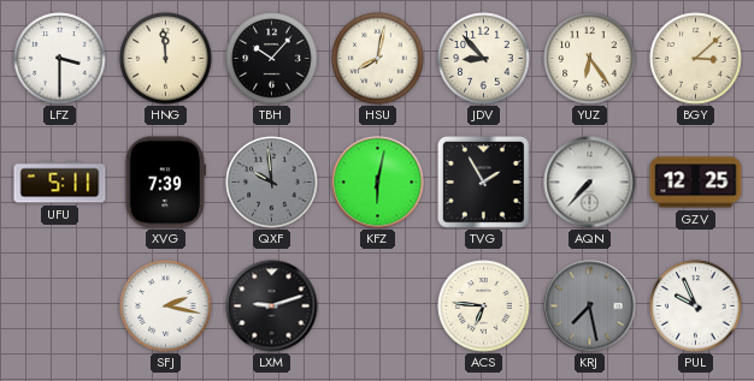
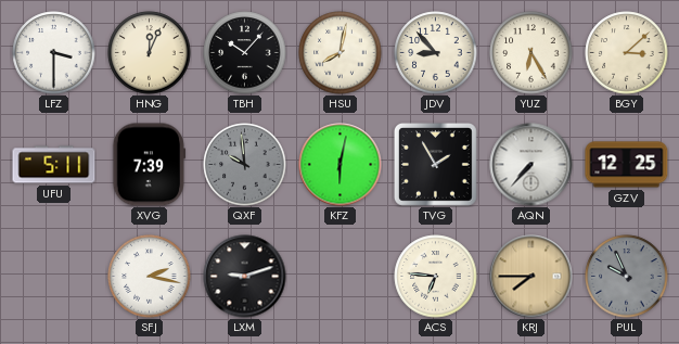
HNG: 11:59 -> 12:04
YUZ: 6:24 -> 6:25
KRJ: 7:28 -> 7:45
KRJ dial: grey -> champagne
PUL dial: white -> grey
